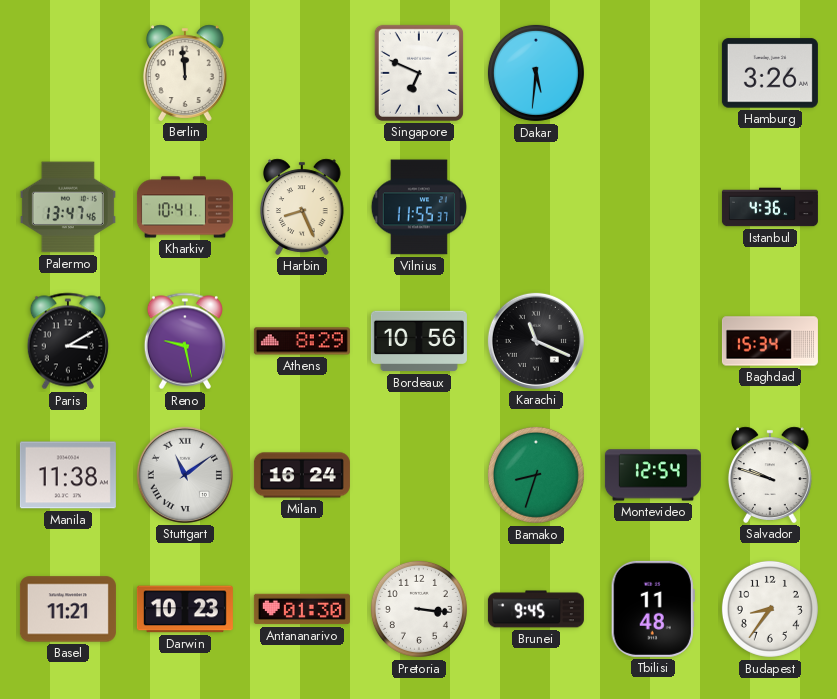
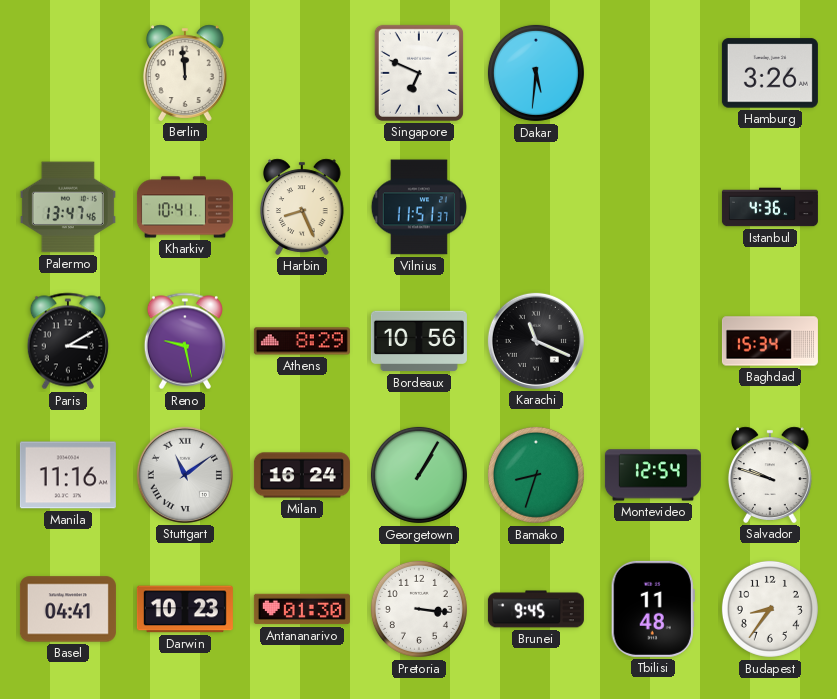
Vilnius: 11:55 -> 11:51
Manila: 11:38 -> 11:16
Georgetown: none -> 1:05
Basel: 11:21 -> 04:41
